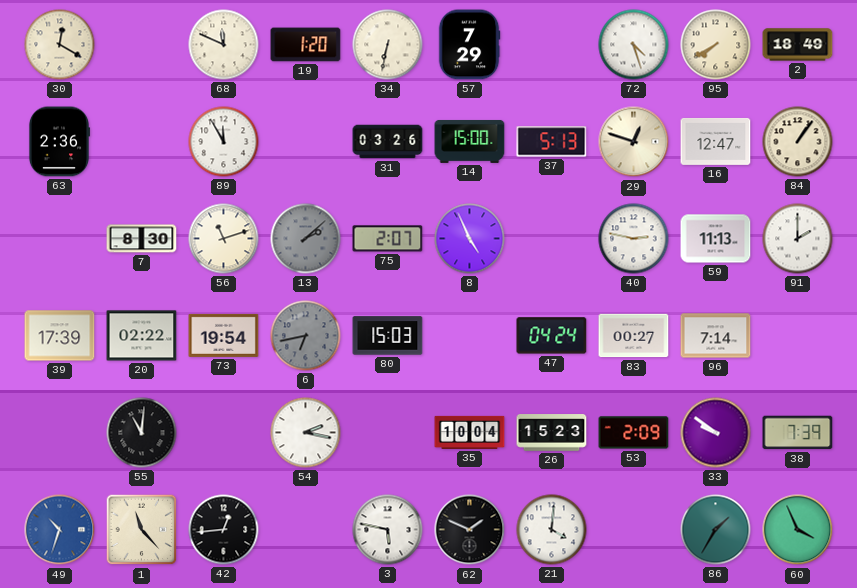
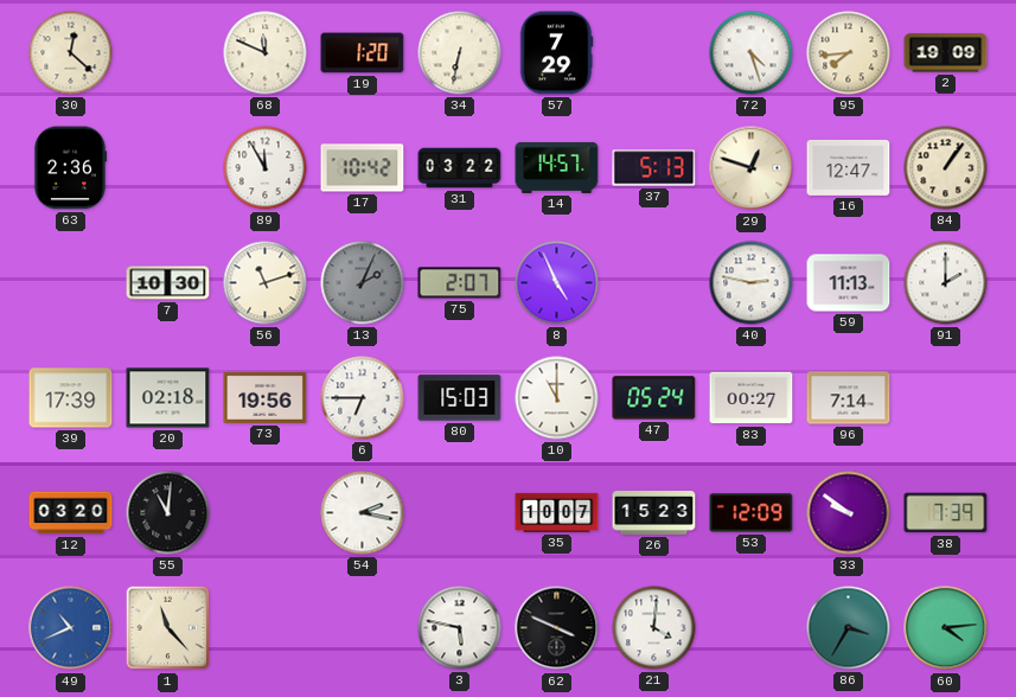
30: 12:20 -> 12:22
95: 7:40 -> 7:44
2: 18:49 -> 19:09
17: none -> 10:42
31: 03:26 -> 03:22
14: 15:00 -> 14:57
7: 8:30 -> 10:30
13: 2:08 -> 2:04
20: 02:22 -> 02:18
73: 19:54 -> 19:56
6: 6:43 -> 6:45
6 dial: grey -> white
10: none -> 11:00
47: 04:24 -> 05:24
12: none -> 03:20
35: 10:04 -> 10:07
53: 2:09 -> 12:09
49: 10:33 -> 10:41
42: 12:44 -> none
62: 1:49 -> 3:49
86: 1:35 -> 3:35
60: 3:56 -> 4:14
